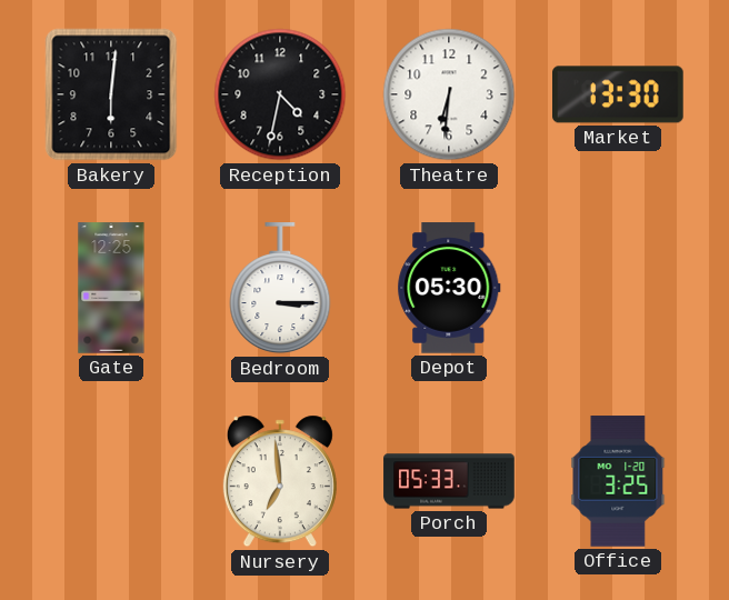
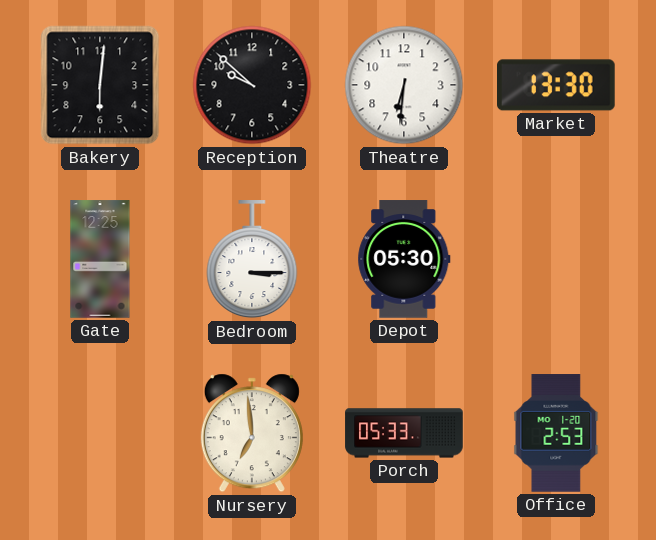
Reception: 4:32 -> 9:52
Office: 3:25 -> 2:53
